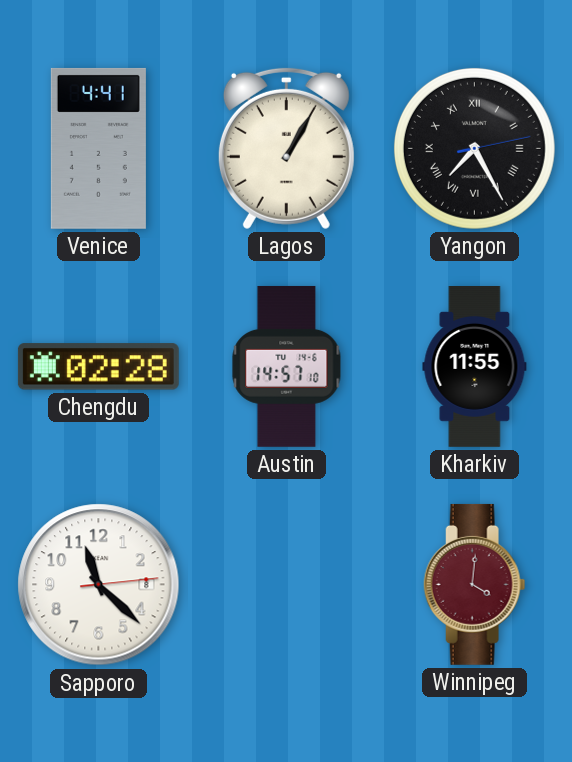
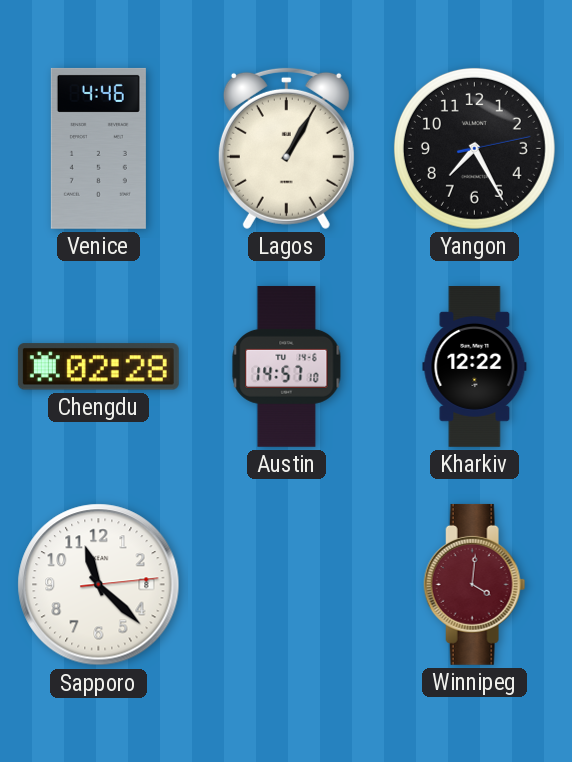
Venice: 4:41 -> 4:46
Yangon numerals: Roman -> Arabic
Kharkiv: 11:55 -> 12:22
